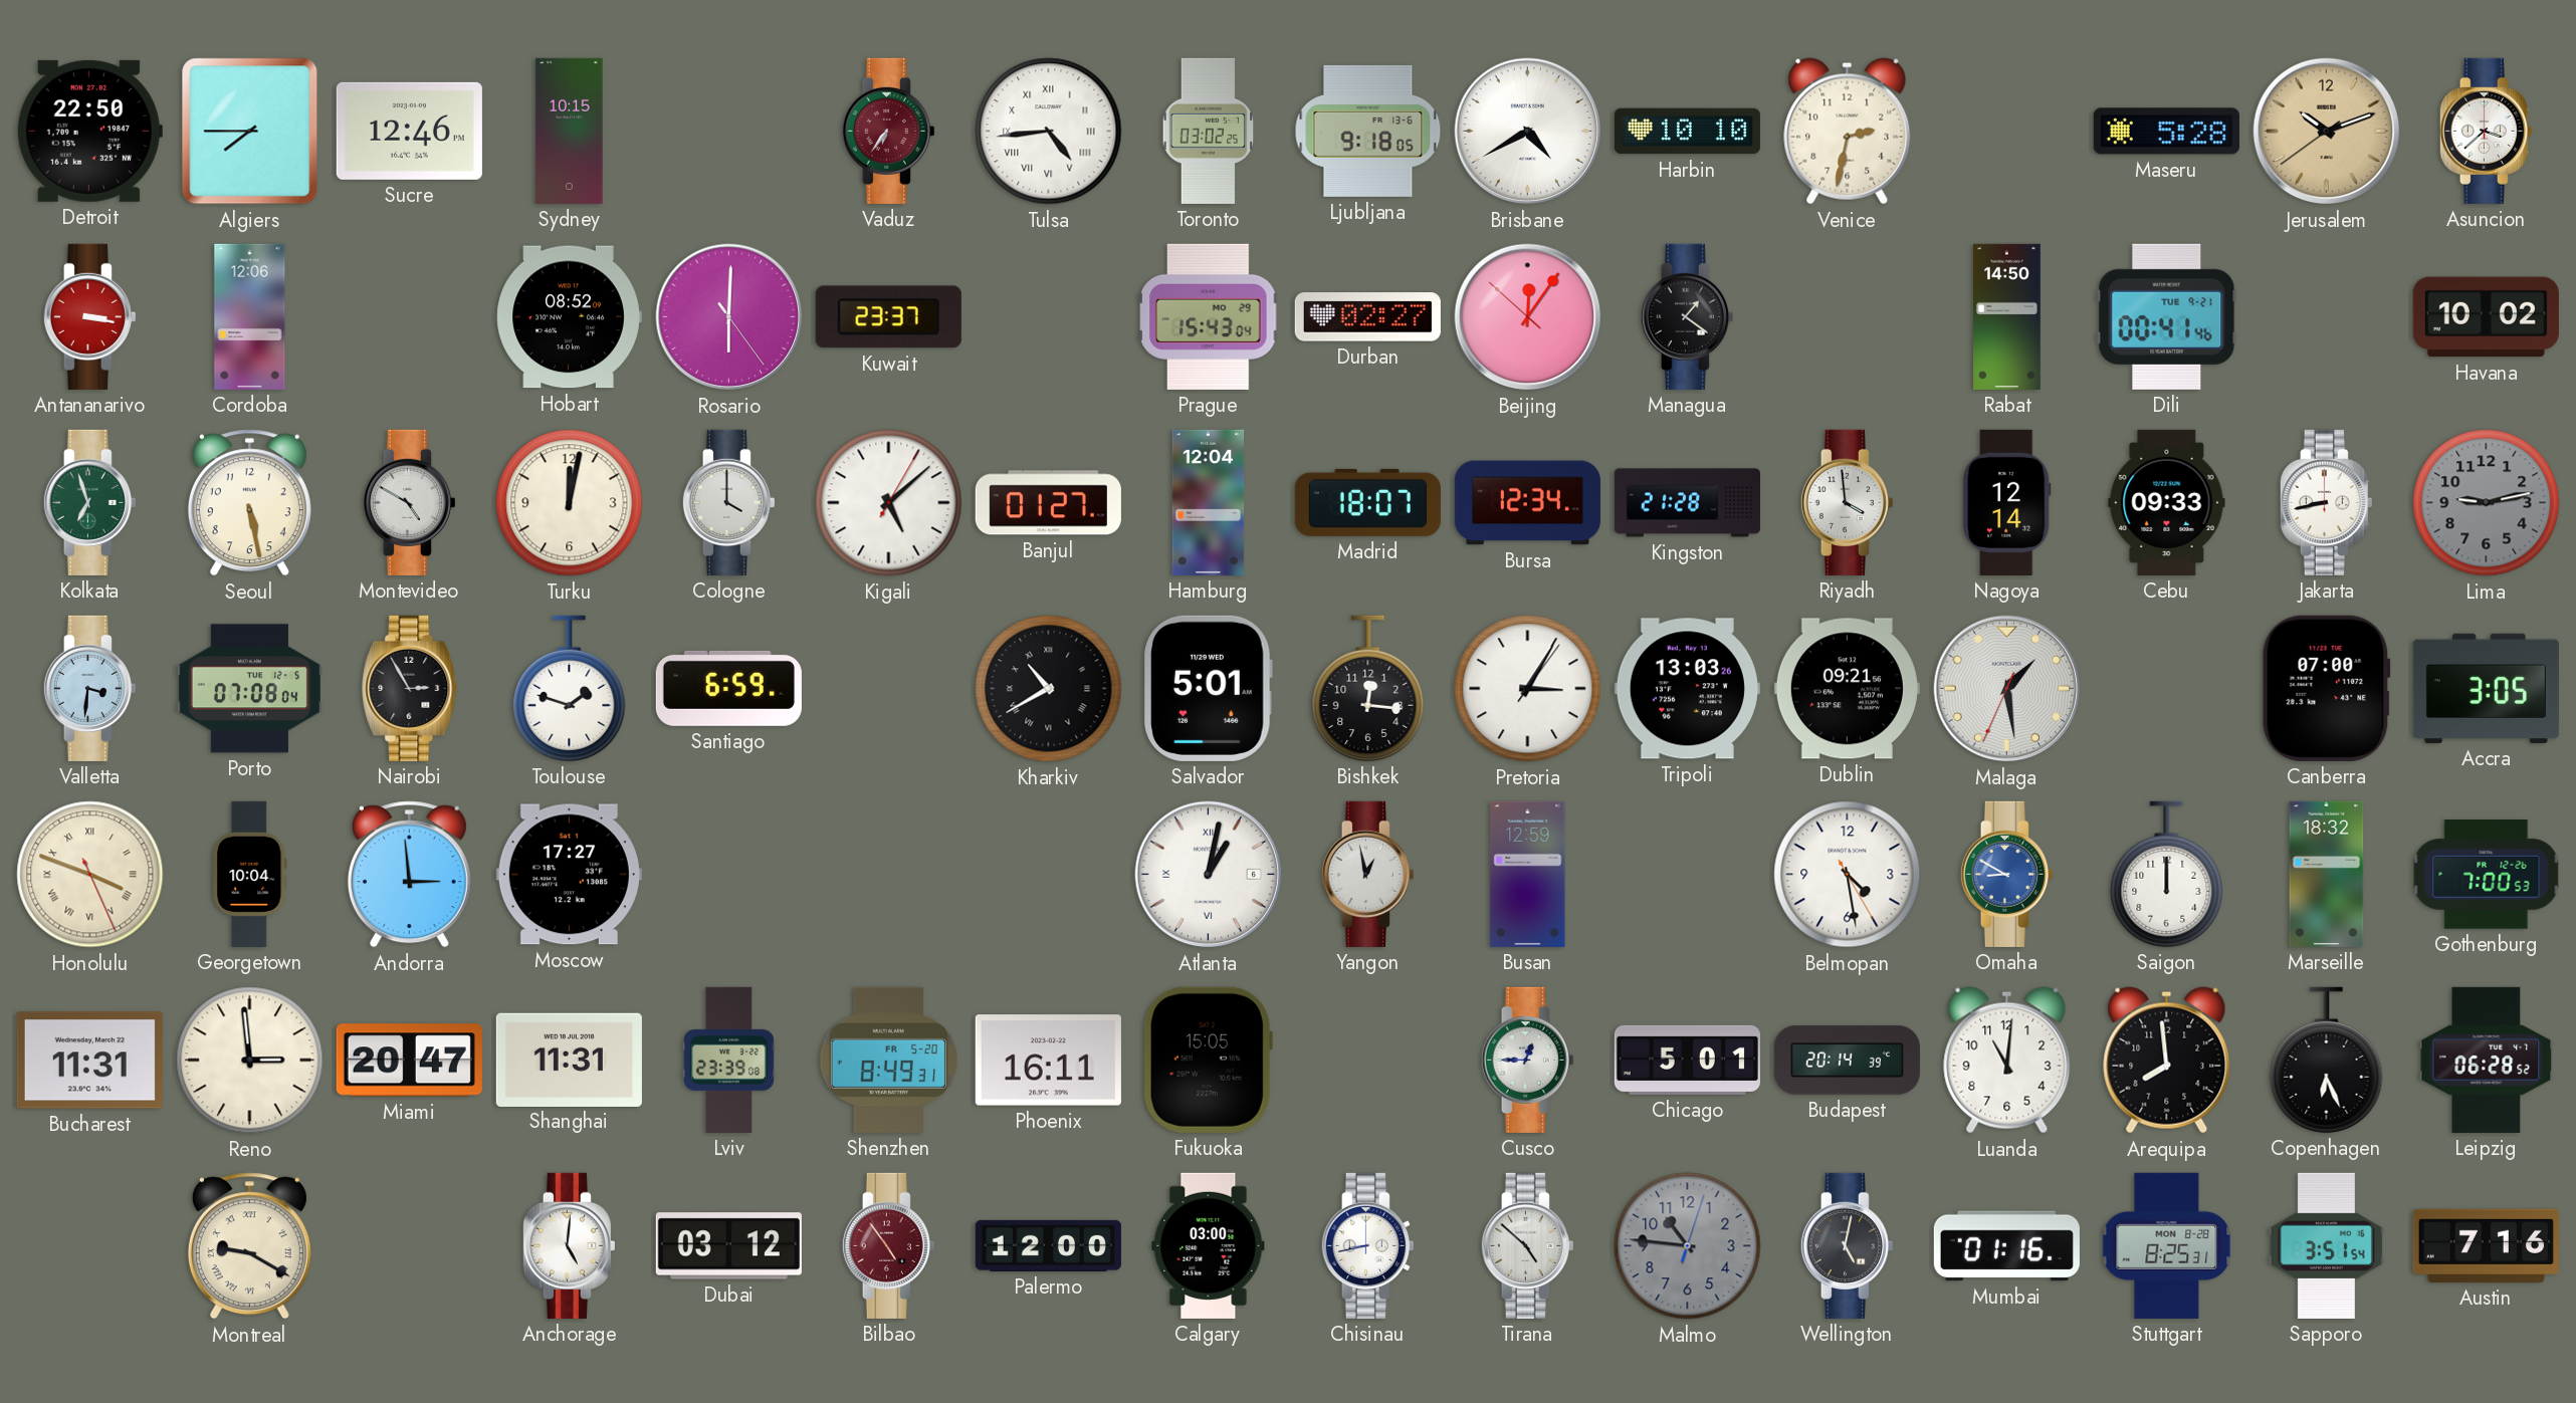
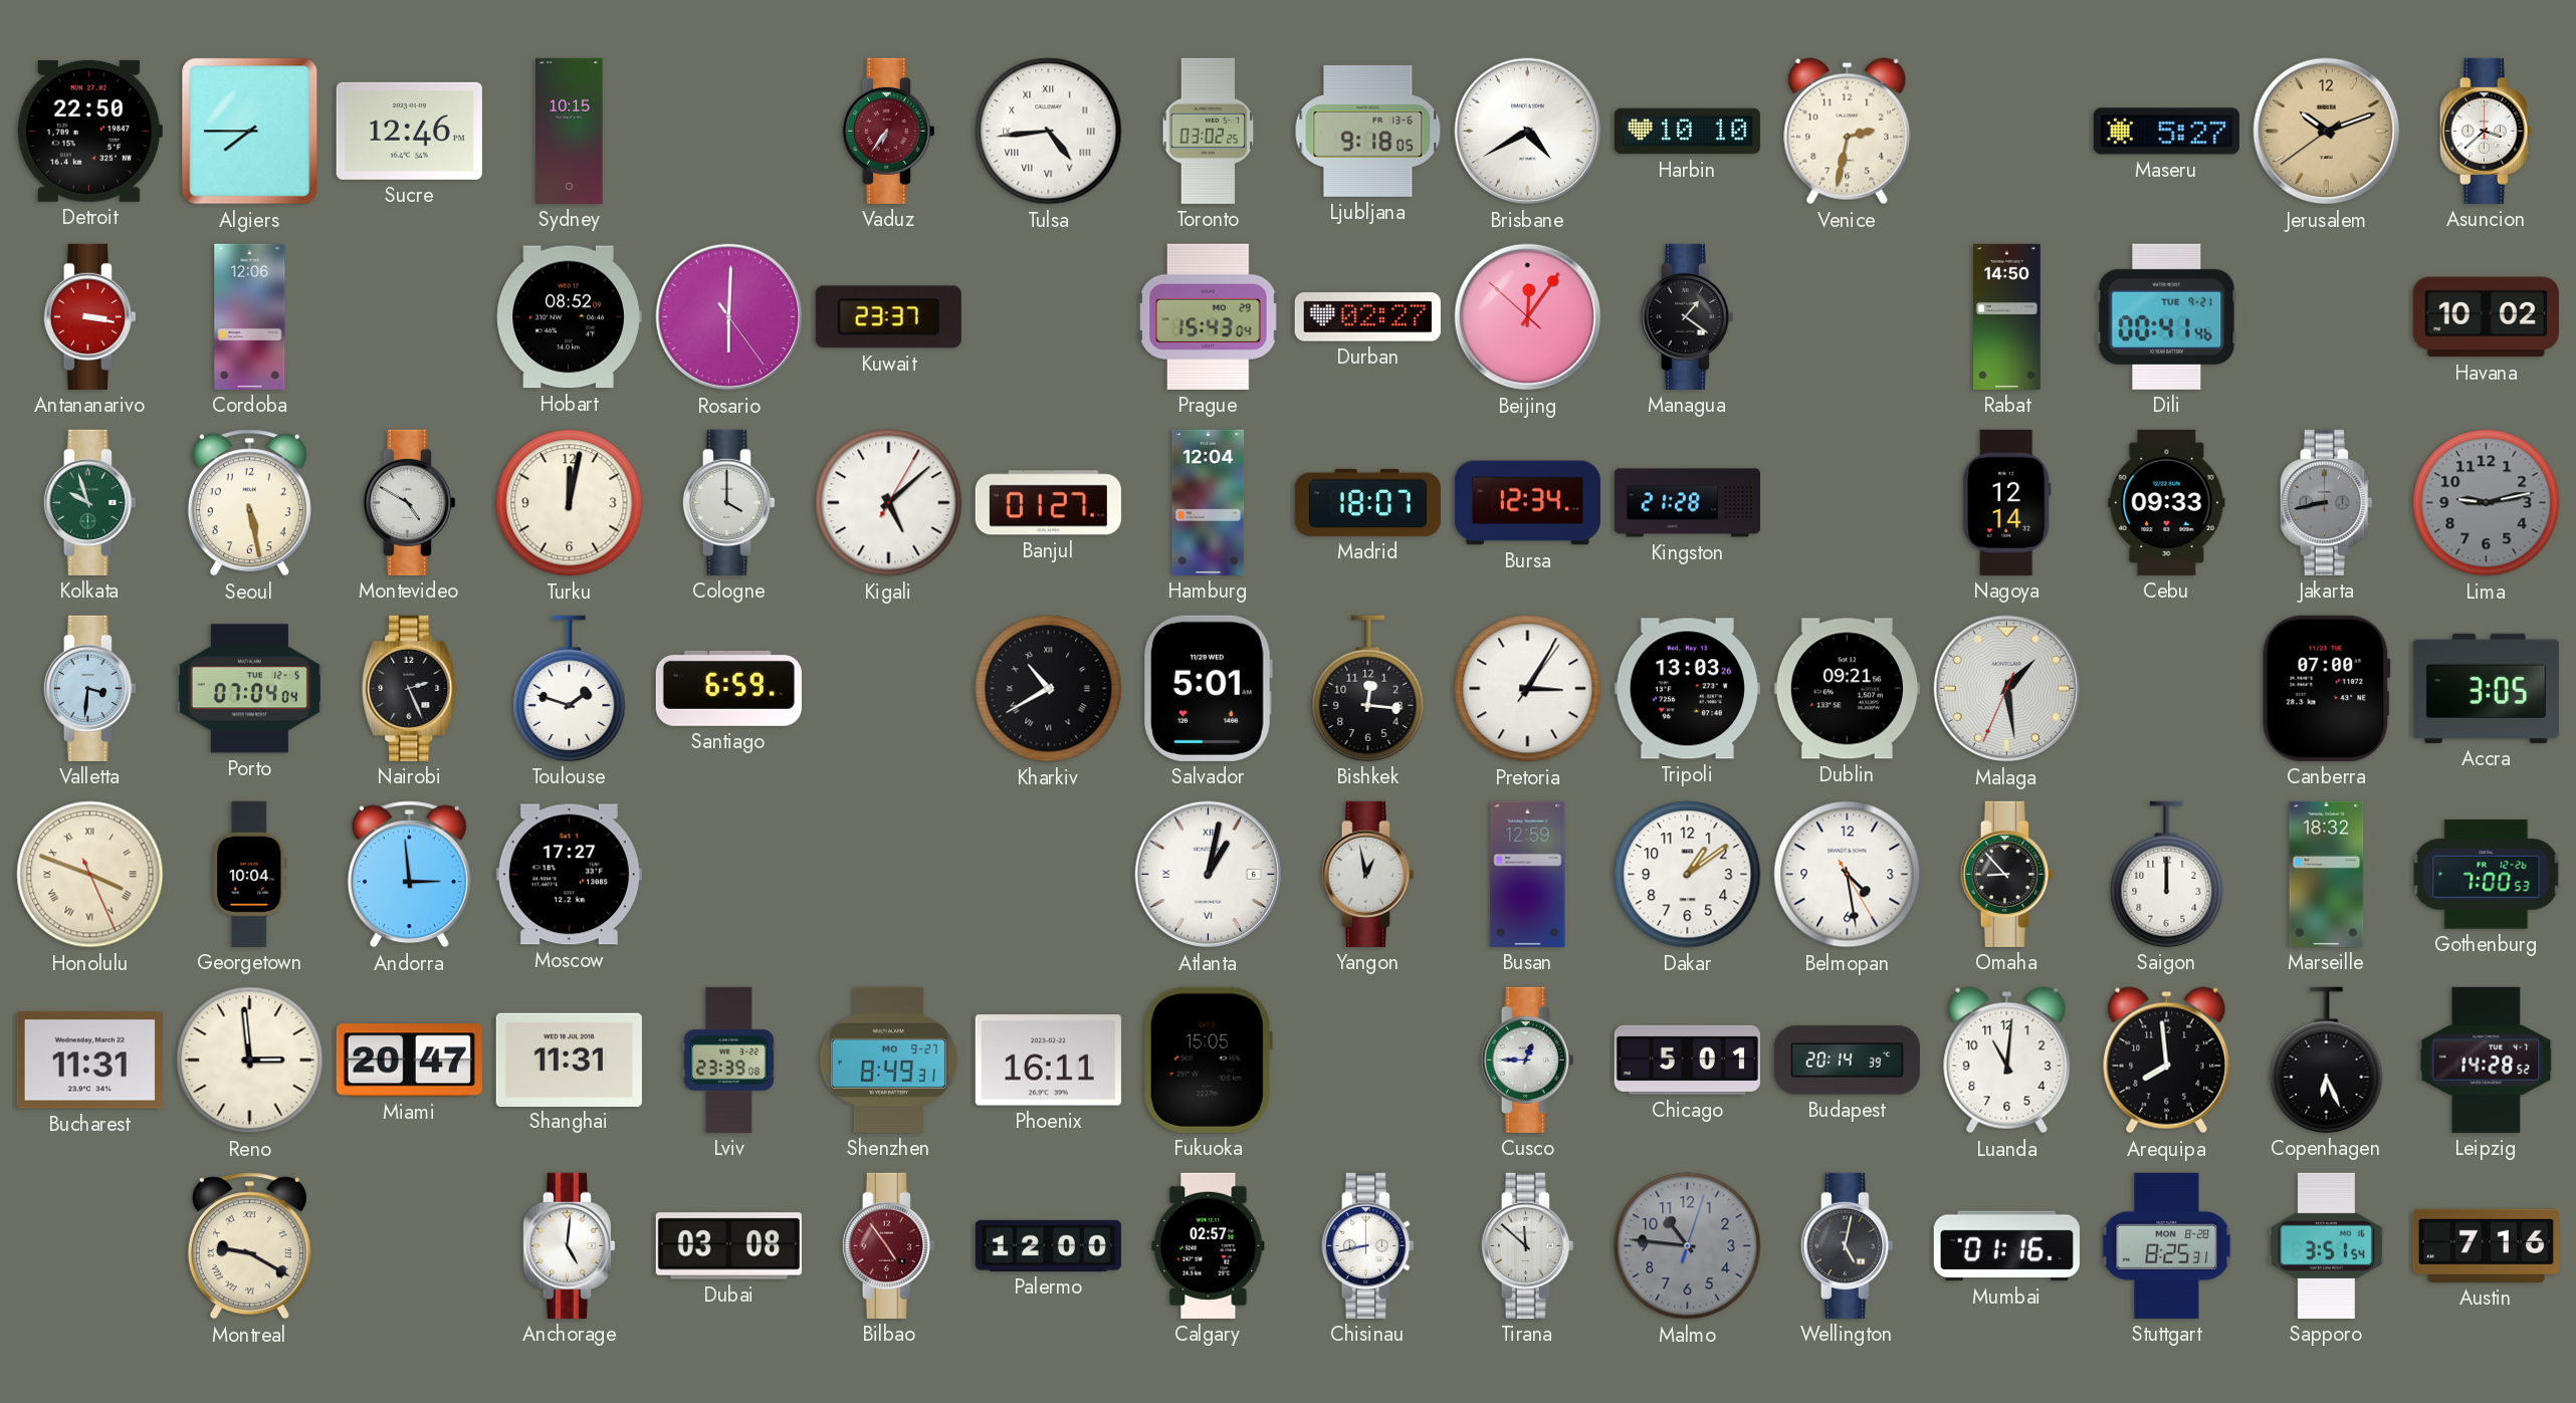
Maseru: 5:28 -> 5:27
Kolkata: 6:57 -> 9:57
Riyadh: 3:59 -> none
Jakarta dial: white -> grey
Porto: 07:08 -> 07:04
Nairobi: 2:55 -> 2:26
Dakar: none -> 1:09
Omaha: 8:50 -> 8:53
Omaha dial: blue -> black
Shenzhen date: FR 5-20 -> MO 9-27
Leipzig: 06:28 -> 14:28
Dubai: 03:12 -> 03:08
Calgary: 03:00 -> 02:57
Tirana: 4:52 -> 11:52
